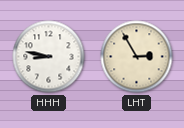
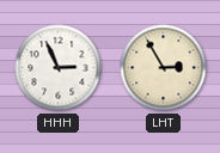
HHH: 8:47 -> 2:56
